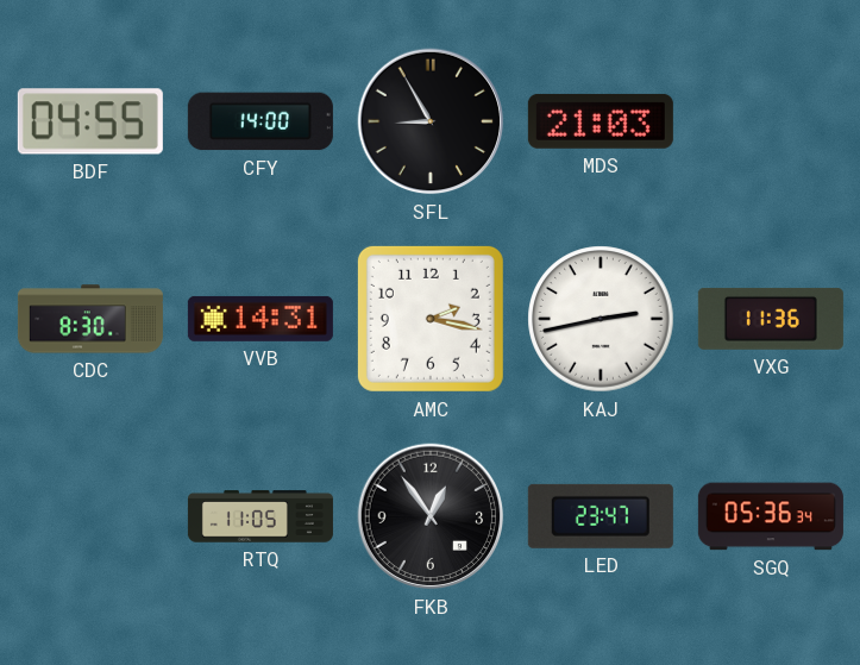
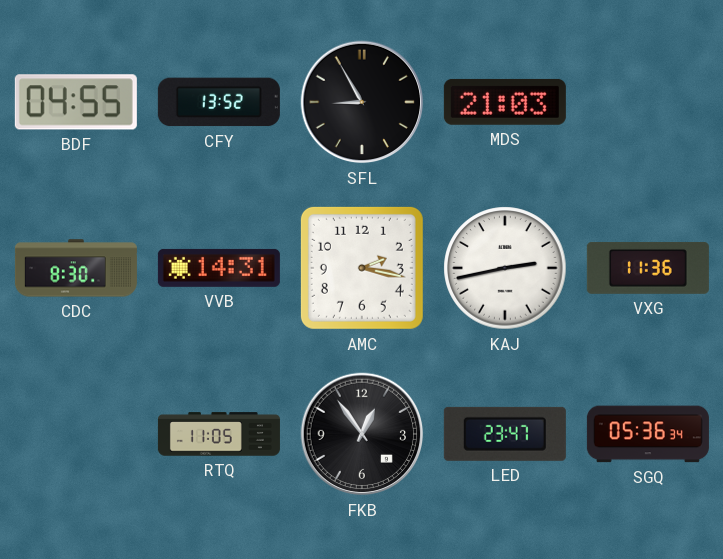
CFY: 14:00 -> 13:52
